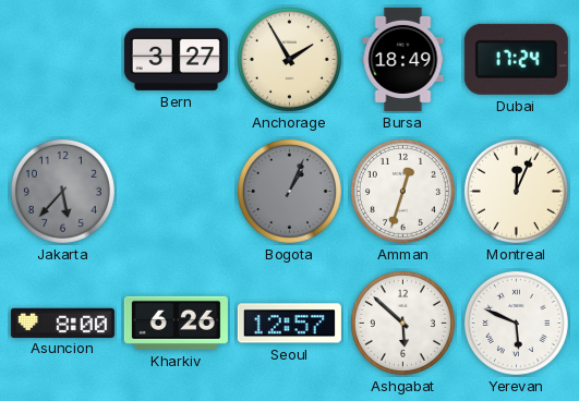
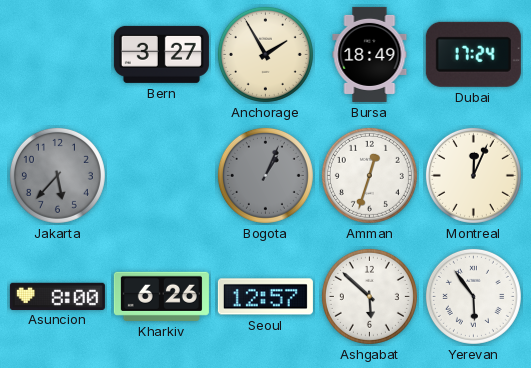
Yerevan: 5:49 -> 5:54
